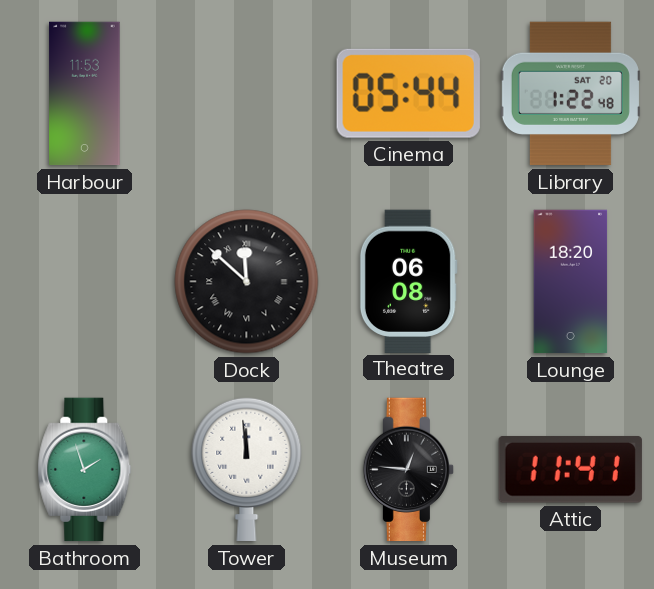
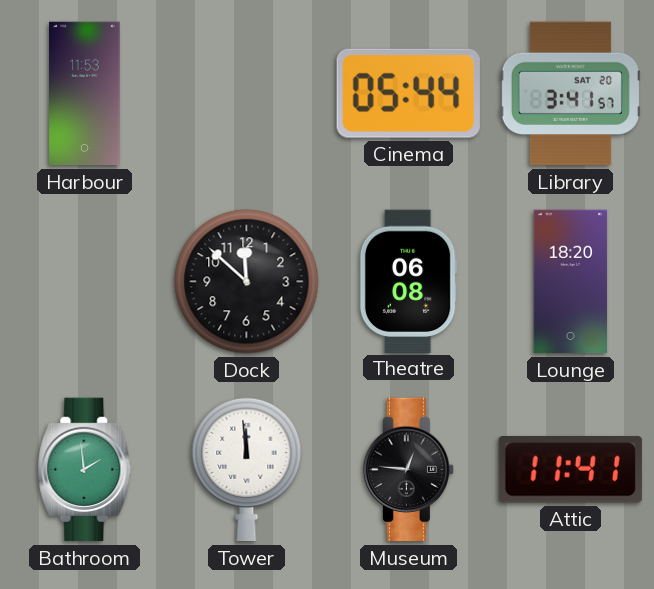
Library: 1:22 -> 3:41
Dock numerals: Roman -> Arabic
Bathroom: 1:57 -> 1:59
